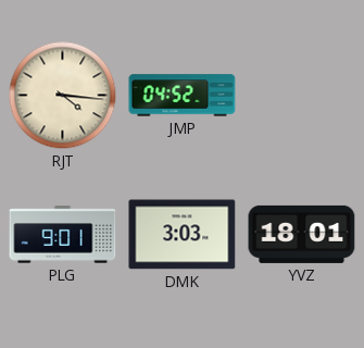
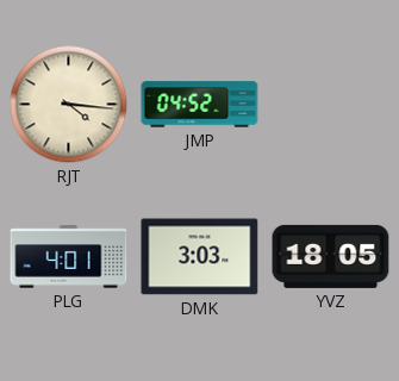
PLG: 9:01 -> 4:01
YVZ: 18:01 -> 18:05
